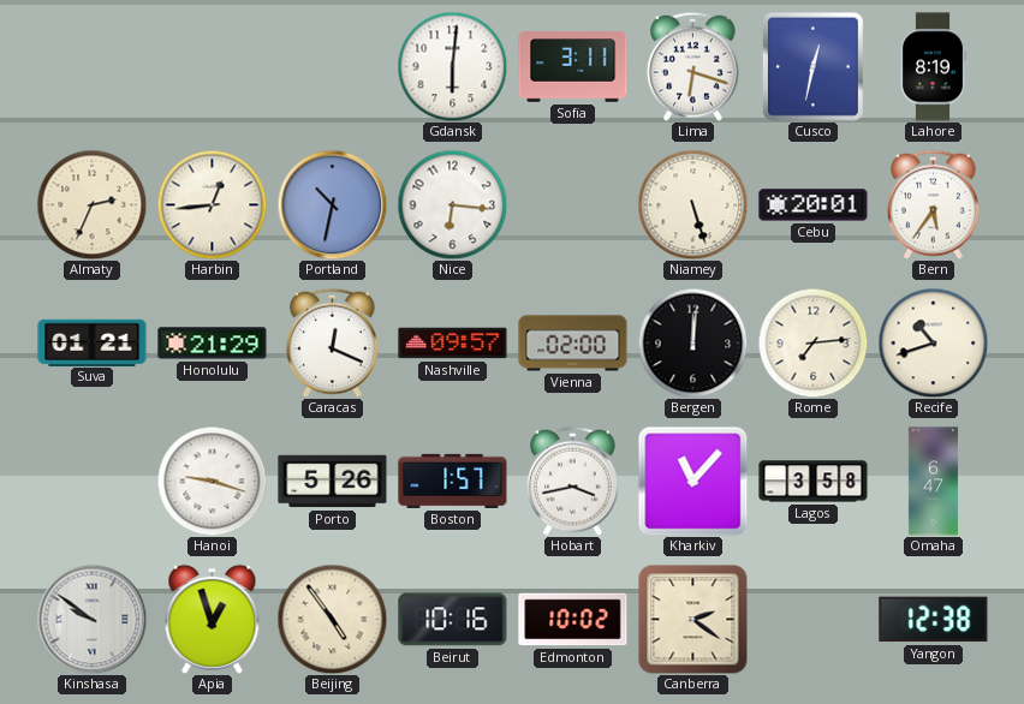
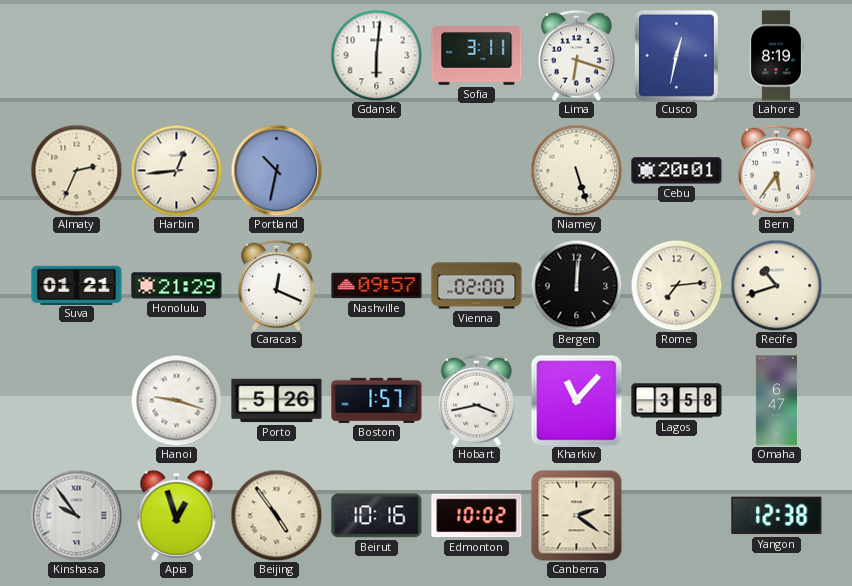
Nice: 6:16 -> none
Kinshasa: 9:51 -> 9:54
